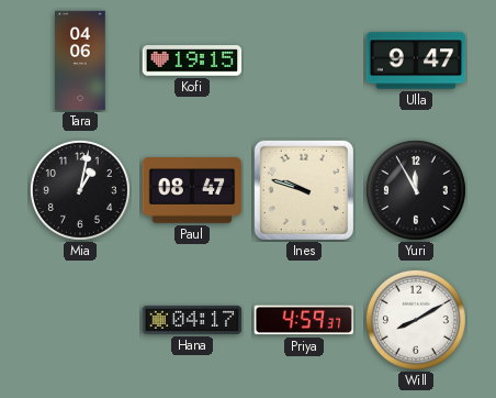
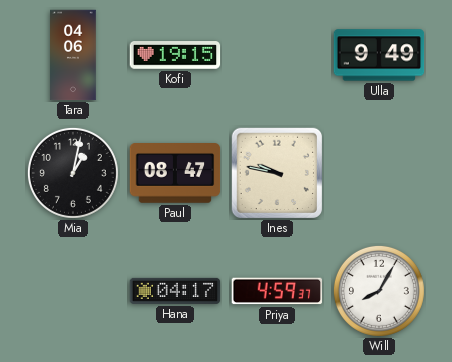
Ulla: 9:47 -> 9:49
Ines: 9:48 -> 9:47
Yuri: 11:55 -> none
Will: 8:10 -> 8:05
